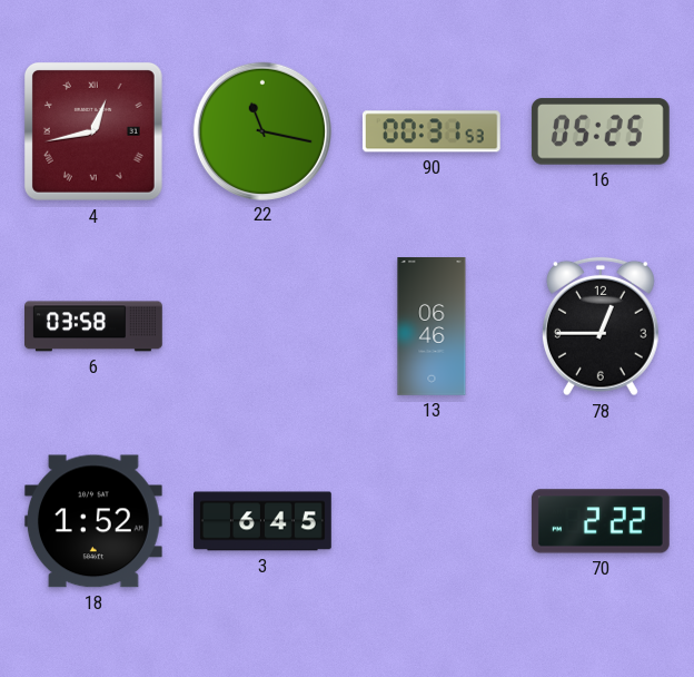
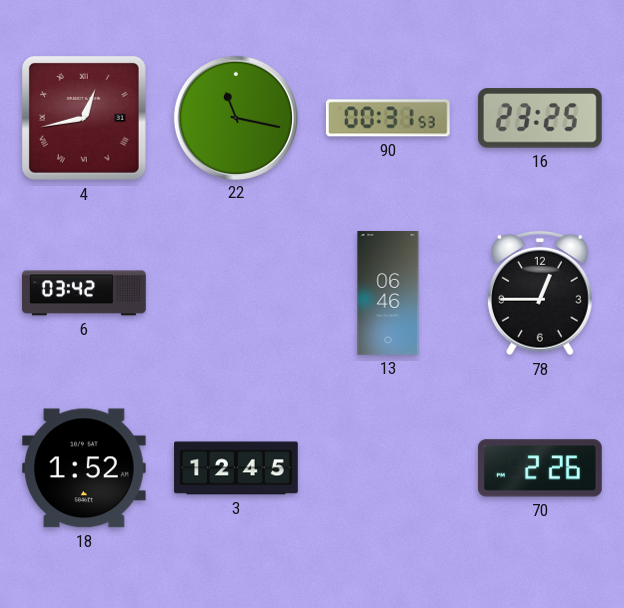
16: 05:25 -> 23:25
6: 03:58 -> 03:42
3: 6:45 -> 12:45
70: 2:22 -> 2:26
